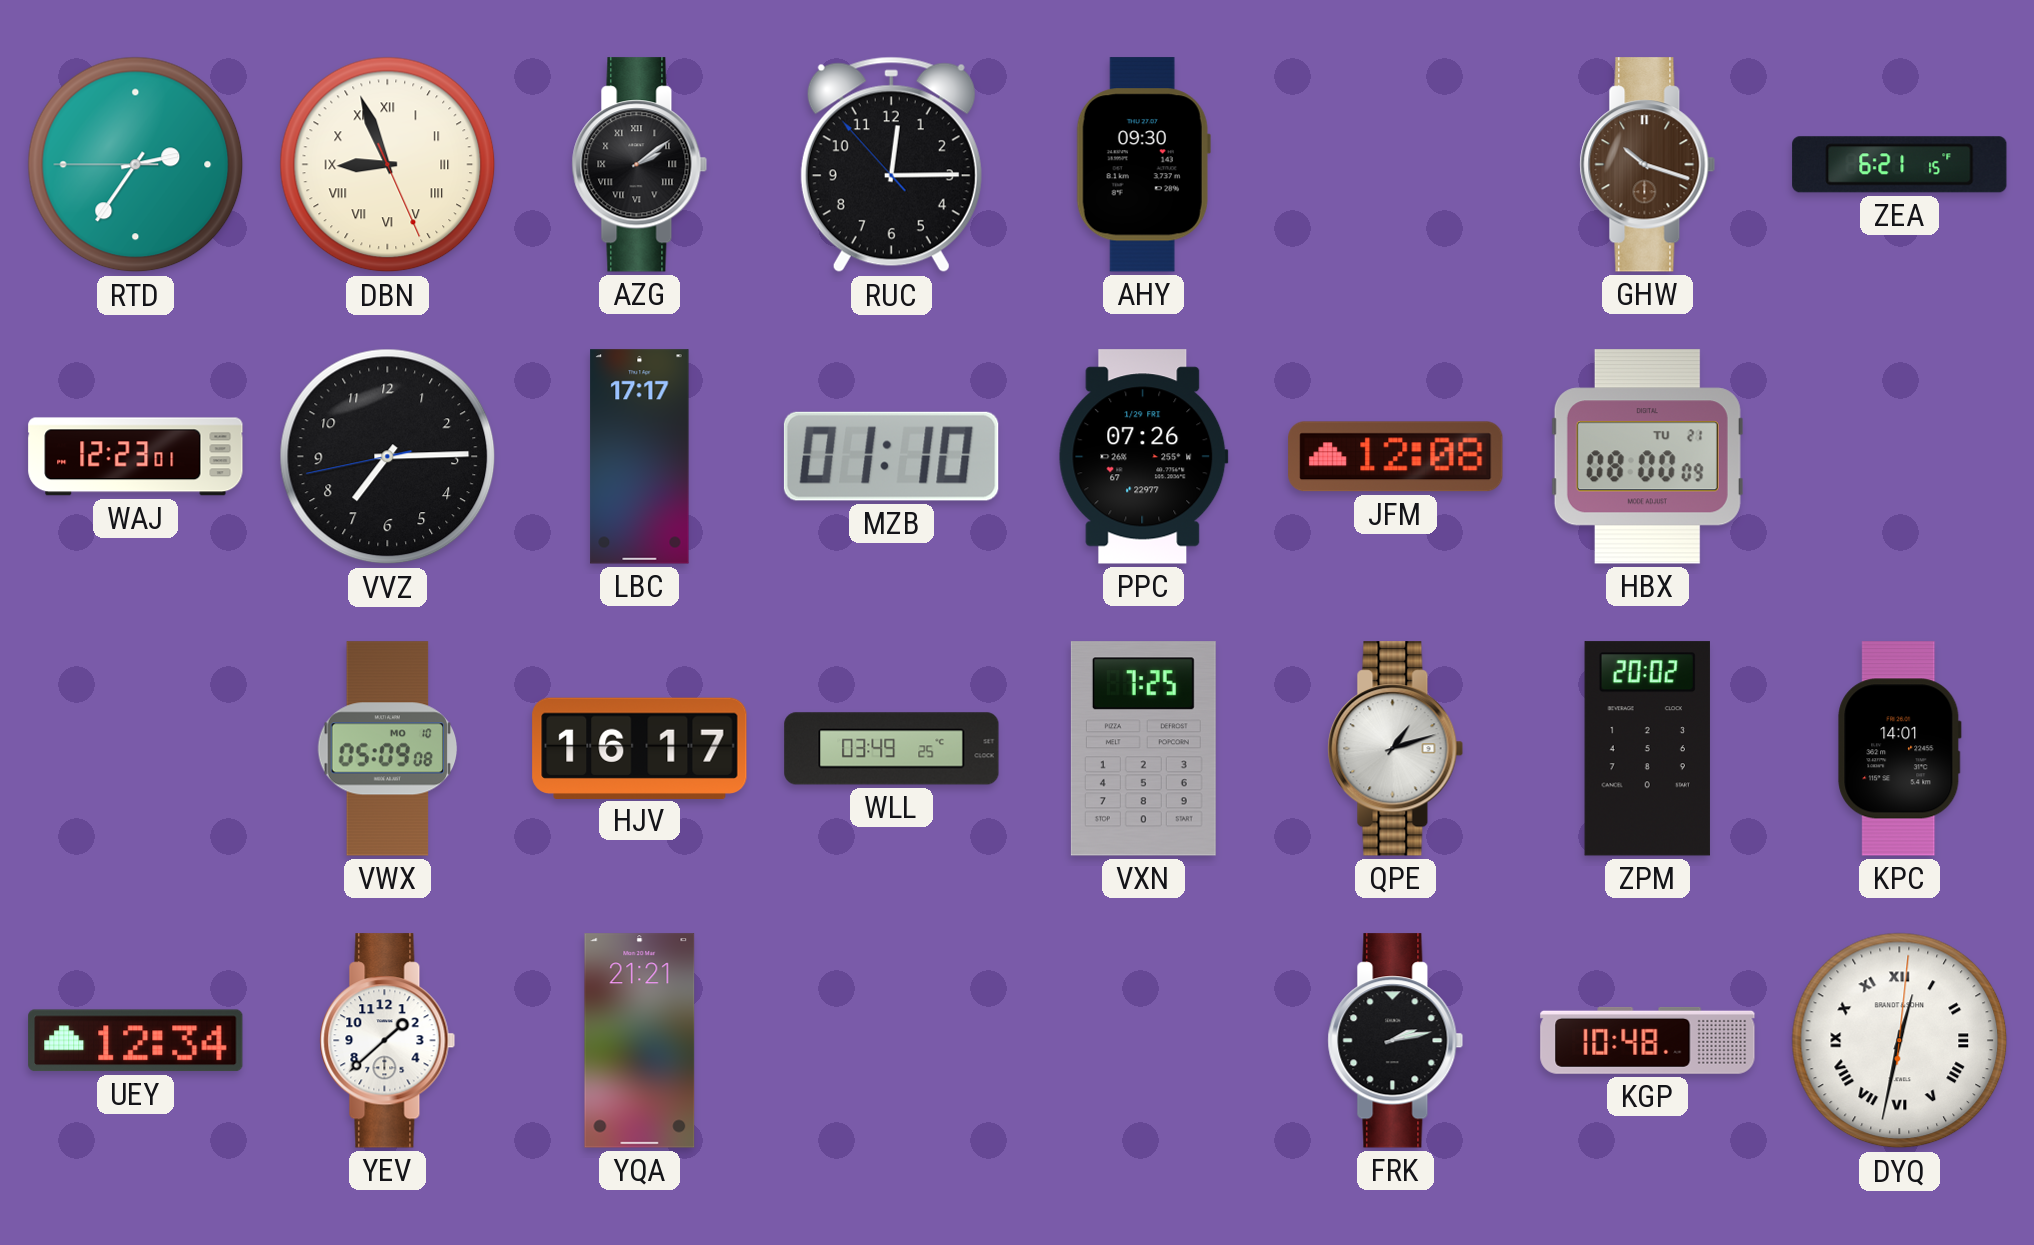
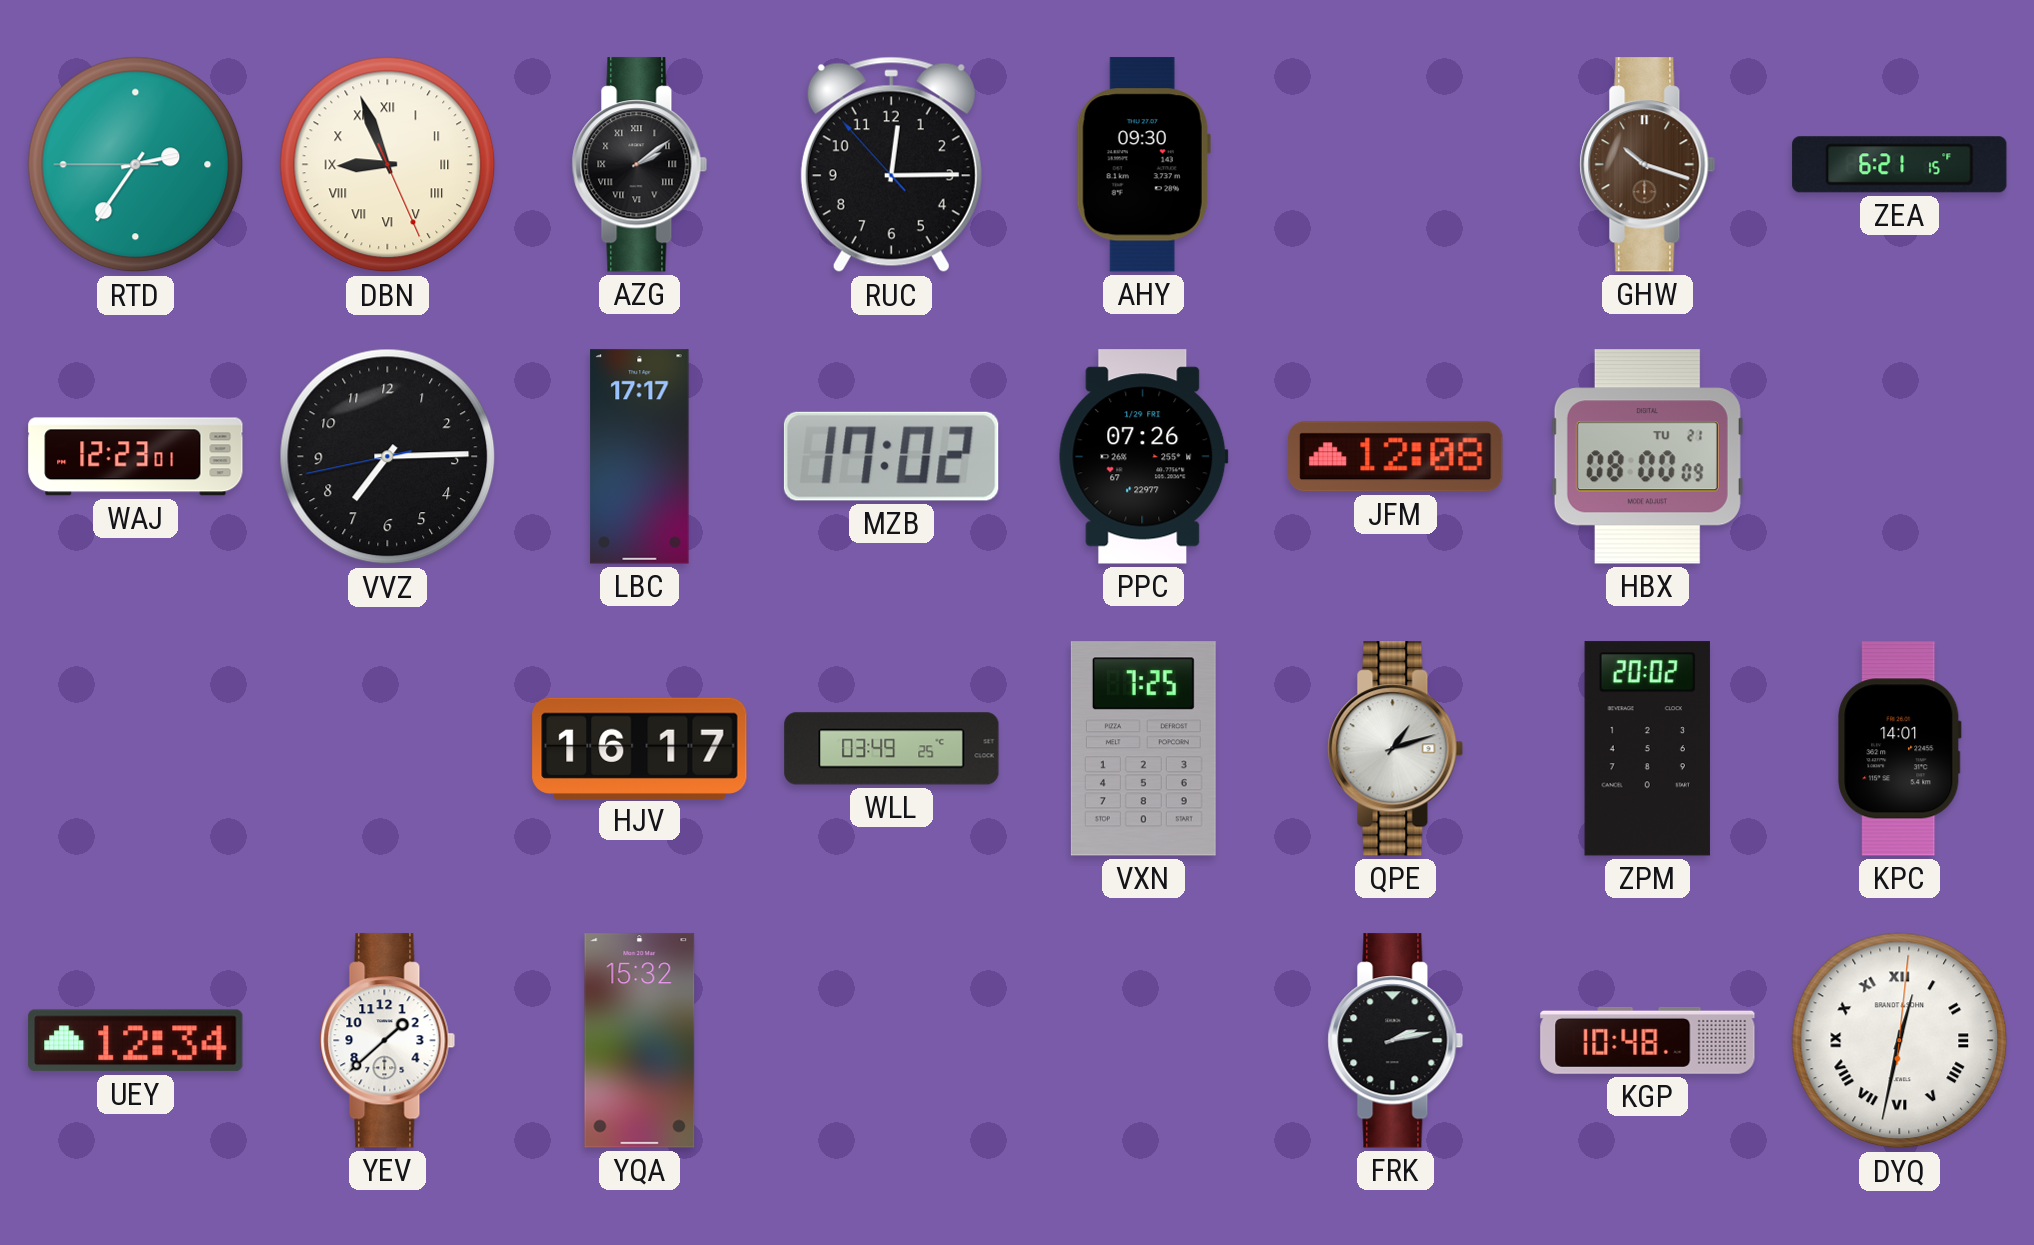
MZB: 01:10 -> 17:02
VWX: 05:09 -> none
YQA: 21:21 -> 15:32
